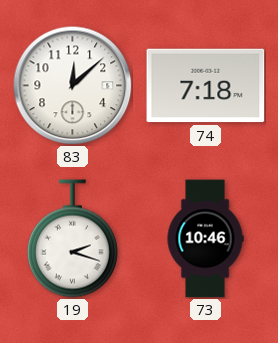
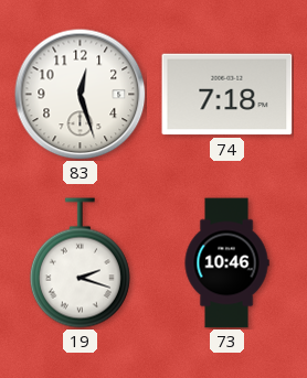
83: 12:08 -> 12:27
